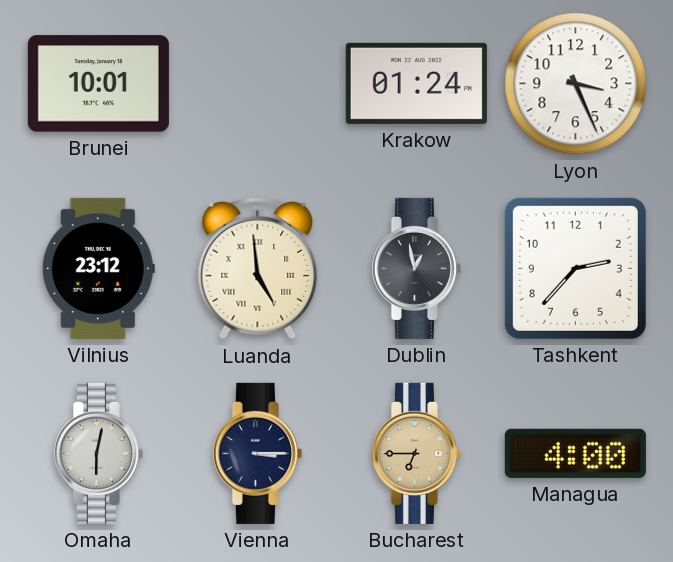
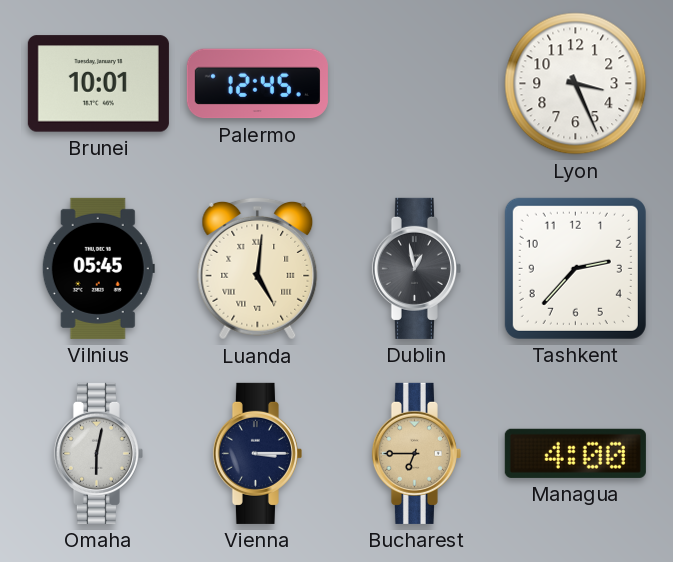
Palermo: none -> 12:45
Krakow: 01:24 -> none
Vilnius: 23:12 -> 05:45
Luanda: 4:59 -> 5:01
